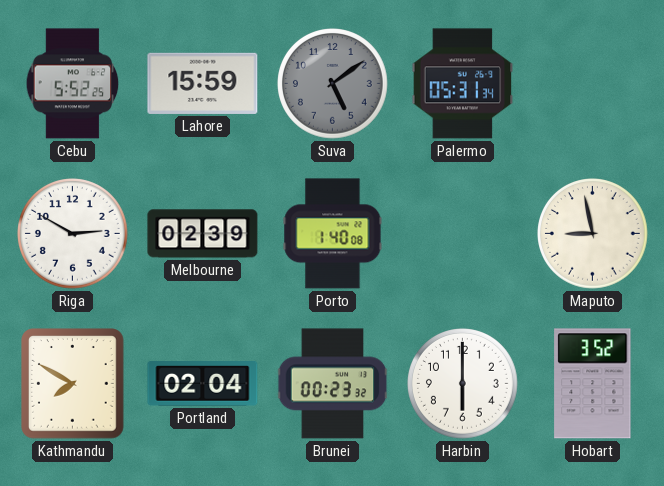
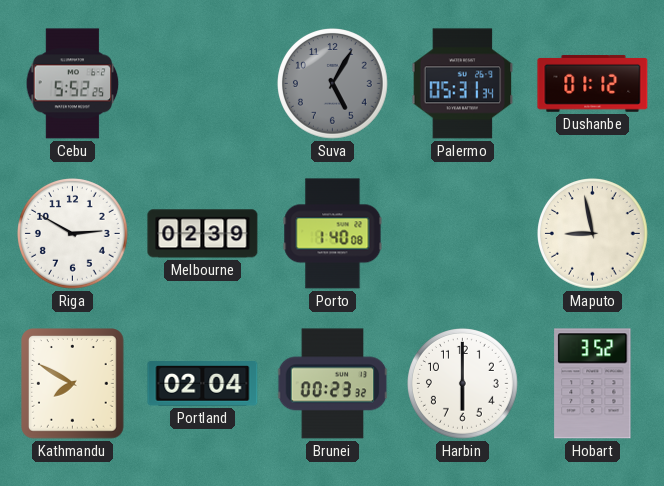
Lahore: 15:59 -> none
Suva: 5:09 -> 5:05
Dushanbe: none -> 01:12
